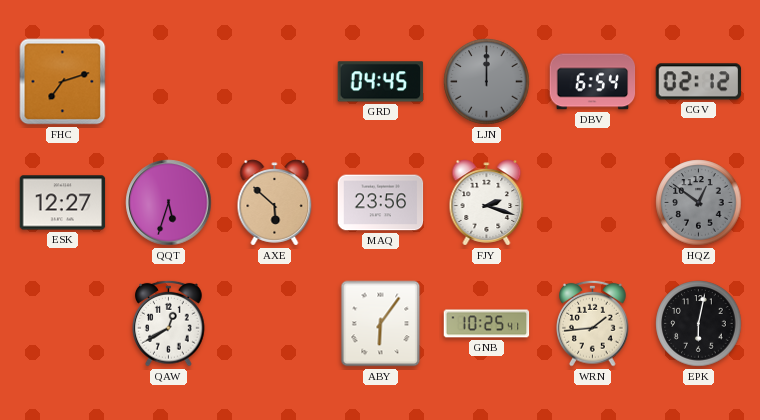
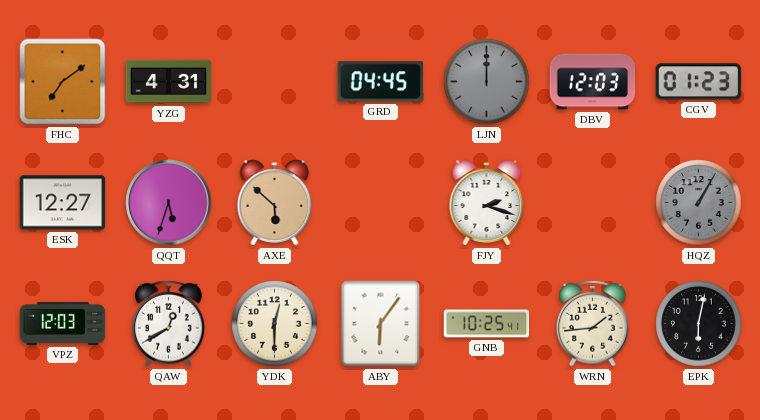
FHC: 7:12 -> 7:09
YZG: none -> 4:31
DBV: 6:54 -> 12:03
CGV: 02:12 -> 01:23
MAQ: 23:56 -> none
HQZ: 12:51 -> 1:05
VPZ: none -> 12:03
YDK: none -> 12:30
